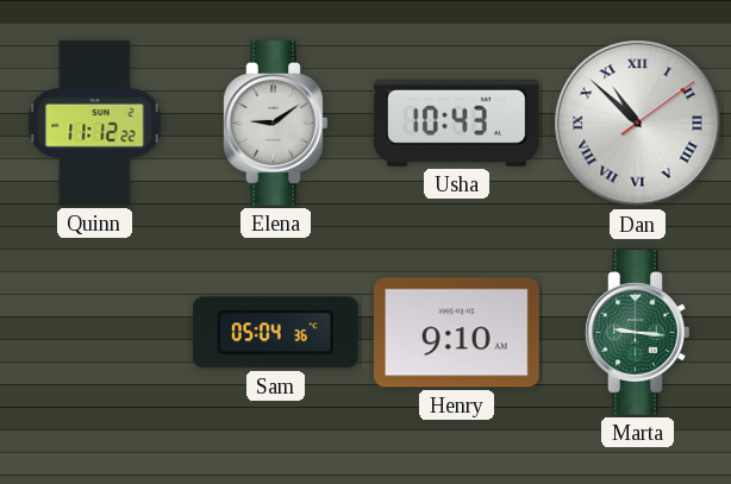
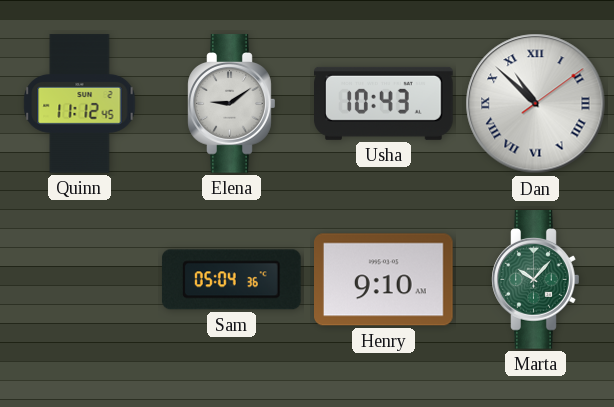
Quinn: 11:12:22 -> 11:12:45
Marta: 9:16 -> 10:07
